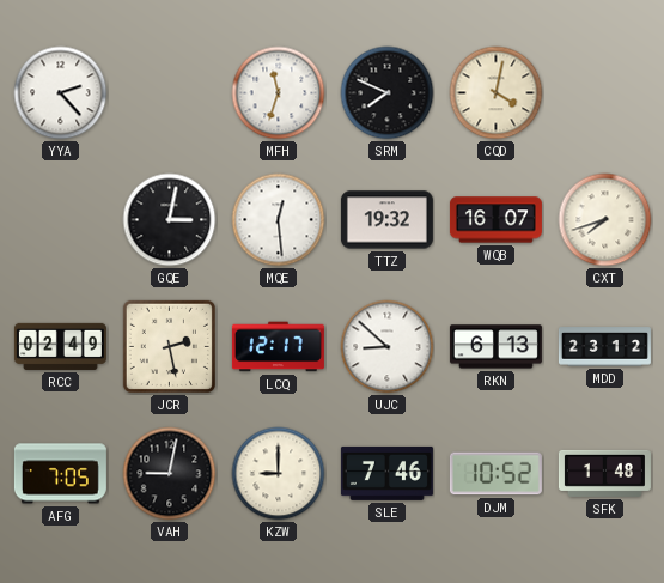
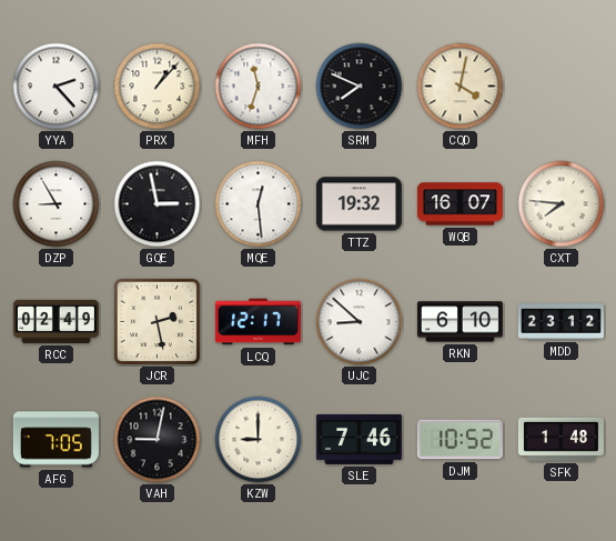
PRX: none -> 1:07
DZP: none -> 8:55
GQE: 3:02 -> 2:58
CXT: 7:42 -> 7:46
RKN: 6:13 -> 6:10
